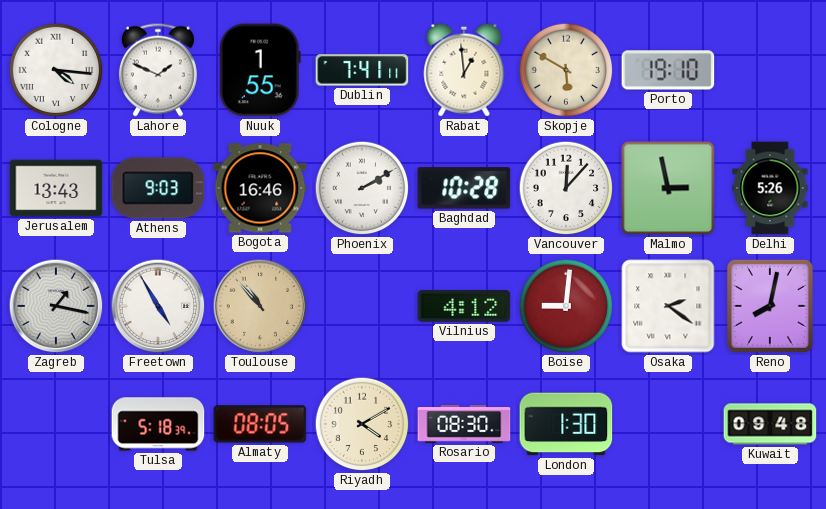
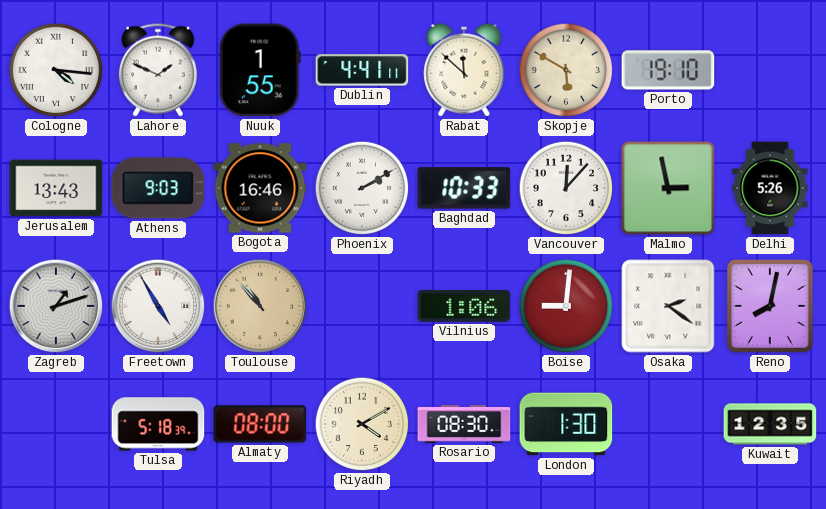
Dublin: 7:41 -> 4:41
Rabat: 12:59 -> 11:52
Baghdad: 10:28 -> 10:33
Zagreb: 1:17 -> 1:12
Vilnius: 4:12 -> 1:06
Almaty: 08:05 -> 08:00
Kuwait: 09:48 -> 12:35
